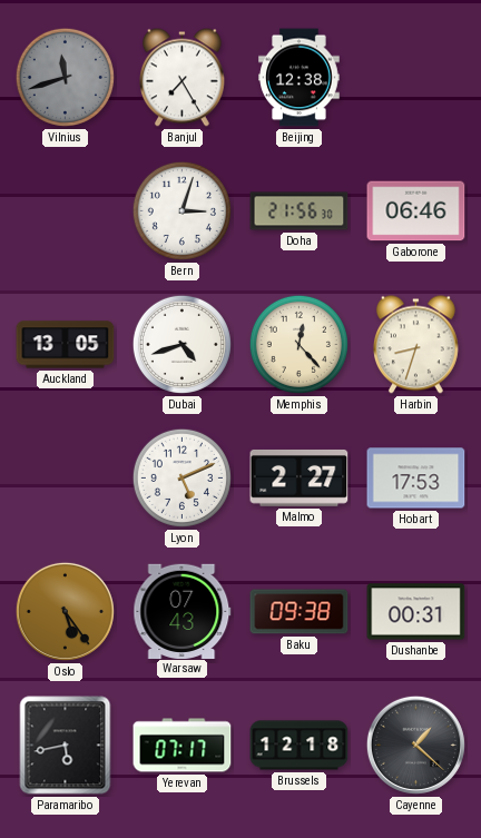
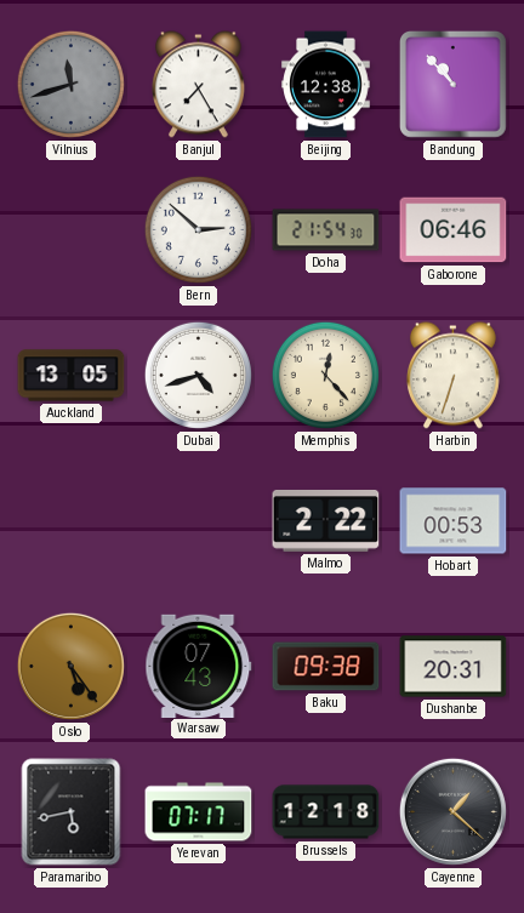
Bandung: none -> 10:53
Bern: 3:03 -> 2:52
Doha: 21:56 -> 21:54
Harbin: 8:33 -> 6:33
Lyon: 5:11 -> none
Malmo: 2:27 -> 2:22
Hobart: 17:53 -> 00:53
Dushanbe: 00:31 -> 20:31
